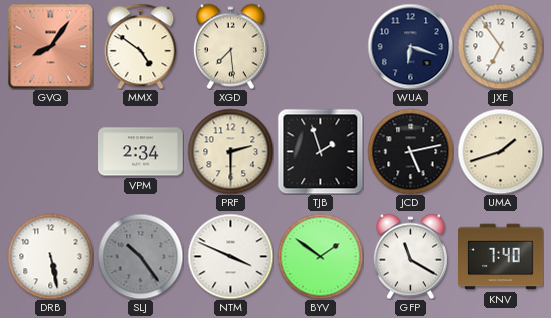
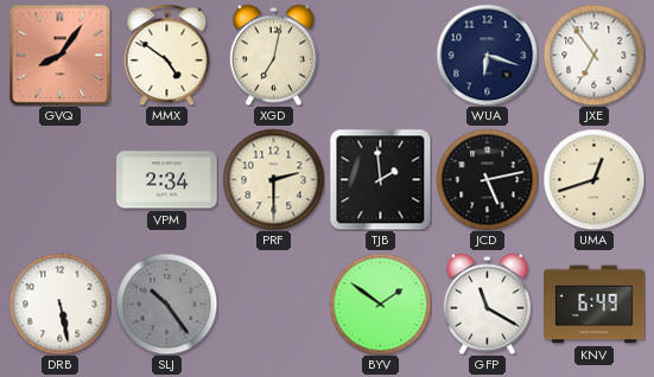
XGD: 7:29 -> 7:02
TJB: 1:57 -> 1:59
UMA: 1:42 -> 12:42
NTM: 3:49 -> none
KNV: 7:40 -> 6:49
